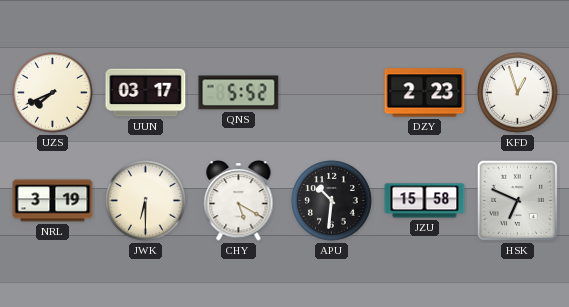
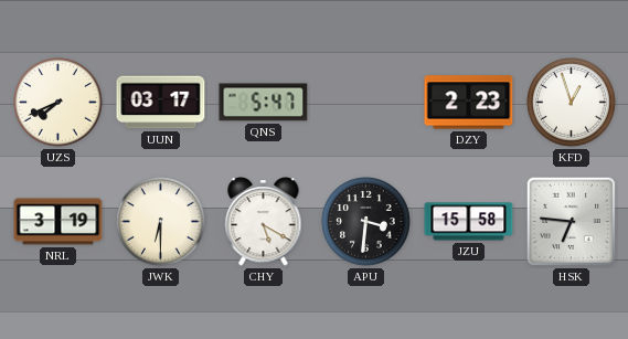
QNS: 5:52 -> 5:47
APU: 10:31 -> 3:31
HSK: 6:49 -> 6:46
